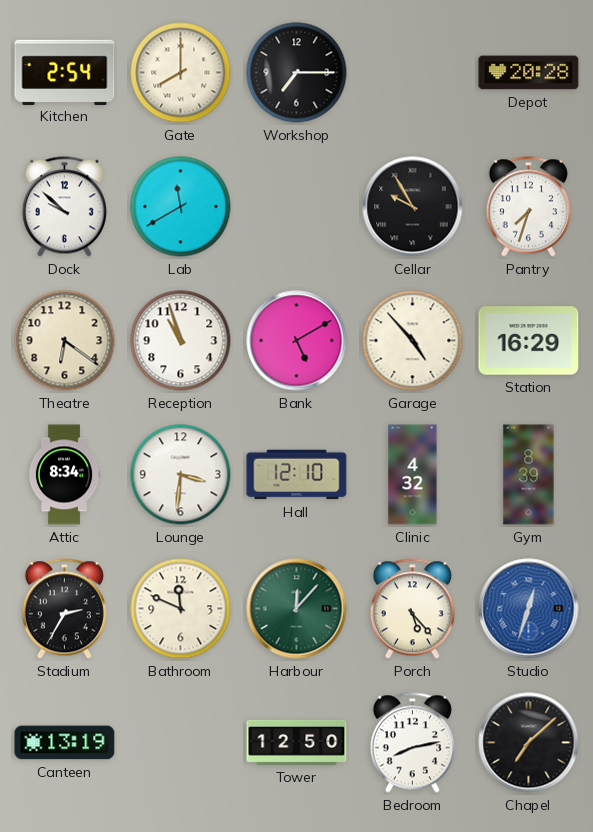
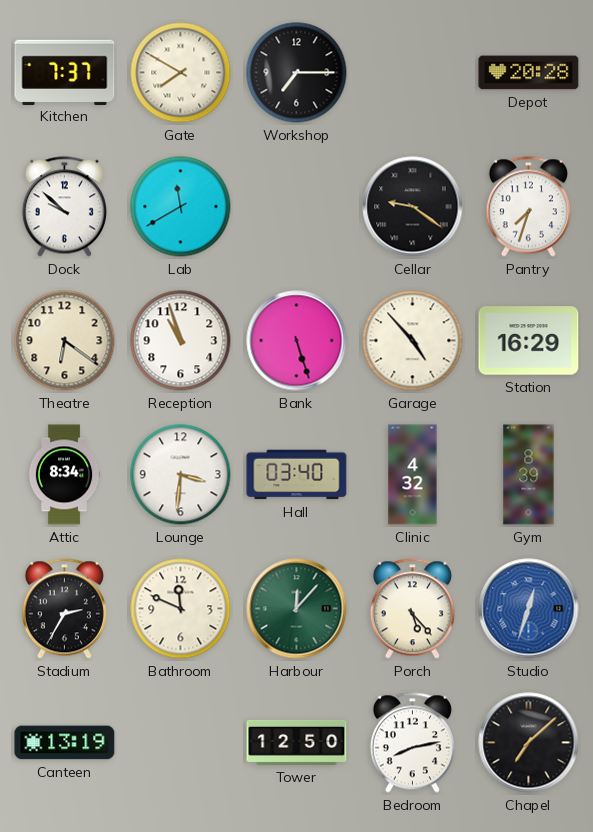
Kitchen: 2:54 -> 7:37
Gate: 8:00 -> 7:50
Cellar: 9:55 -> 9:21
Bank: 5:10 -> 5:27
Hall: 12:10 -> 03:40
